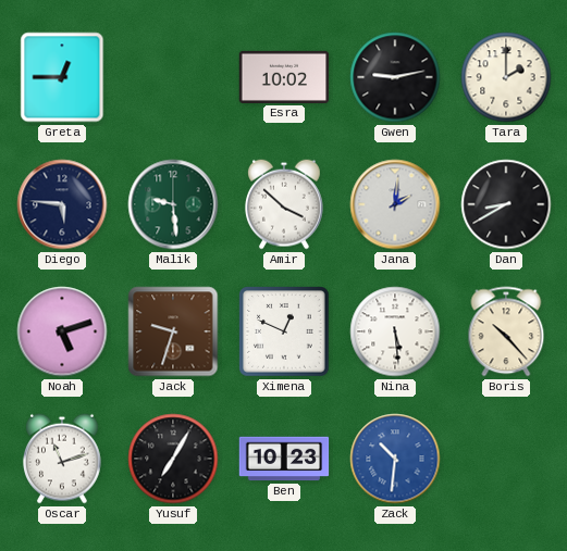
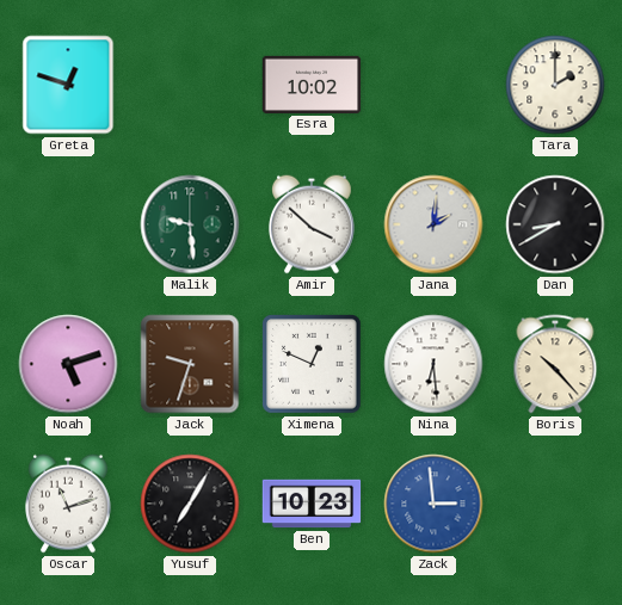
Greta: 12:45 -> 12:48
Gwen: 9:13 -> none
Diego: 5:46 -> none
Nina: 5:29 -> 6:29
Zack: 10:31 -> 2:59
